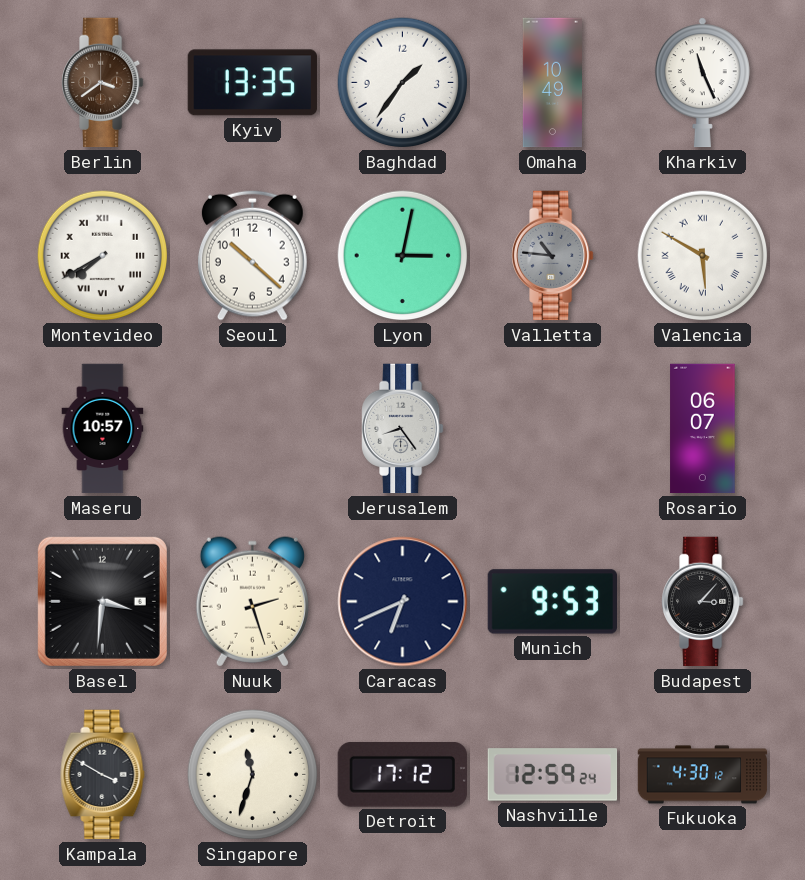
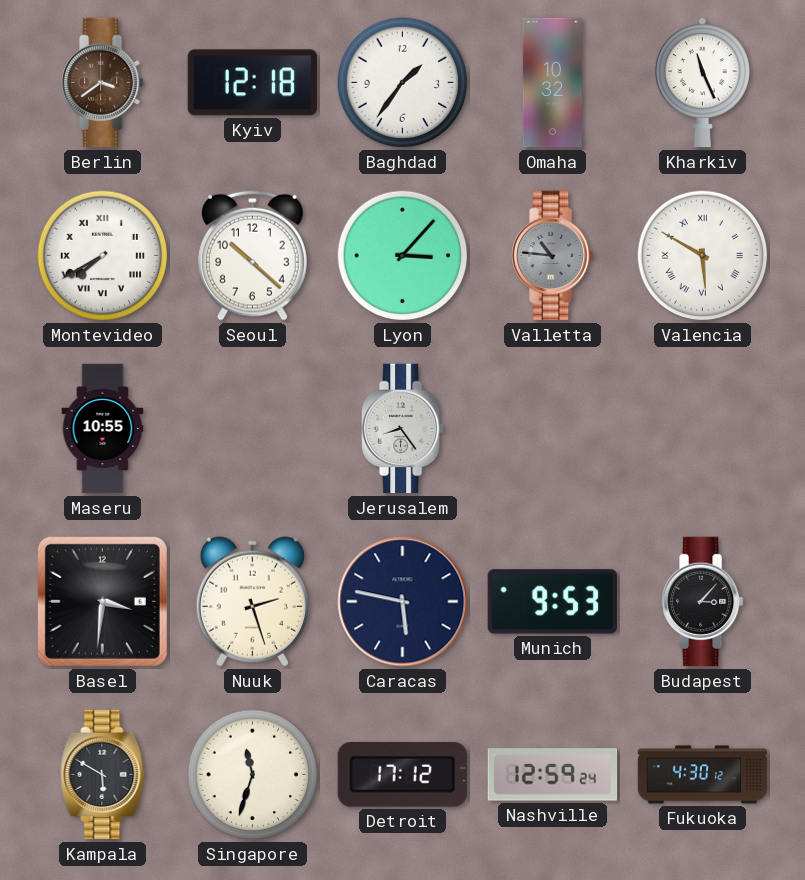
Kyiv: 13:35 -> 12:18
Omaha: 10:49 -> 10:32
Lyon: 3:02 -> 3:07
Maseru: 10:57 -> 10:55
Rosario: 06:07 -> none
Caracas: 6:41 -> 5:47
Kampala: 3:50 -> 5:50
